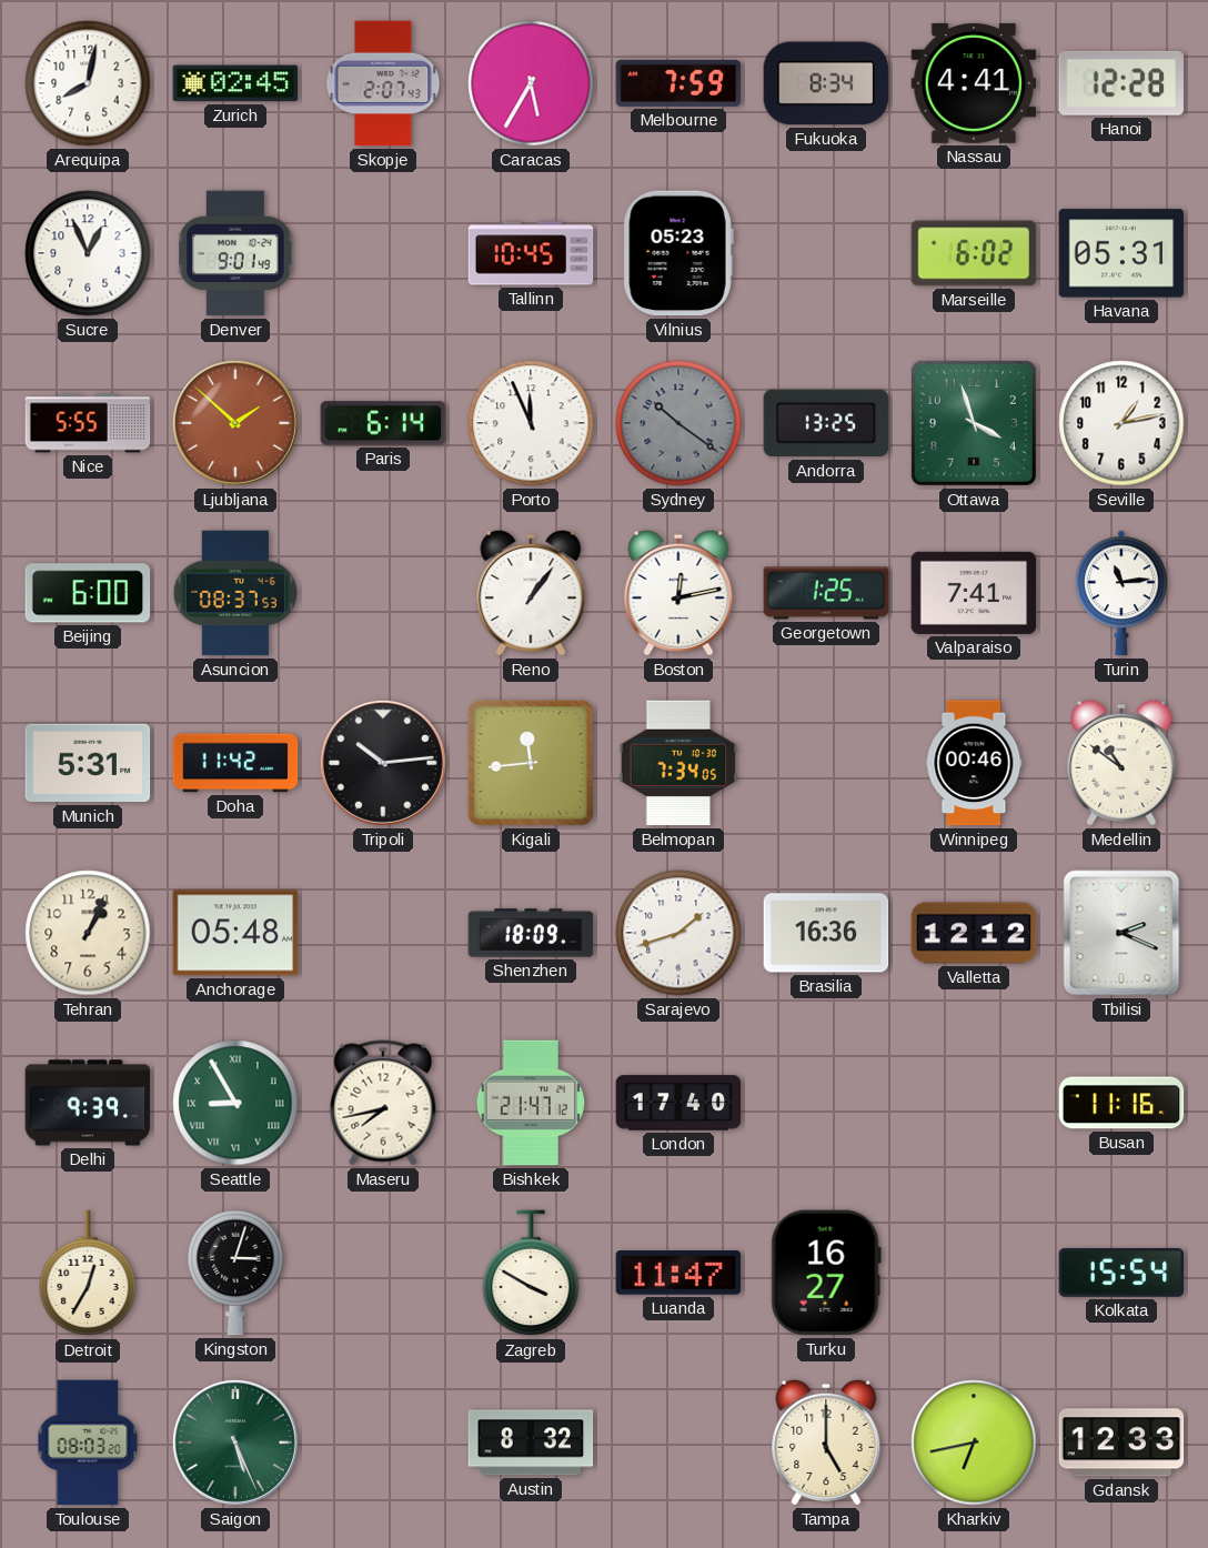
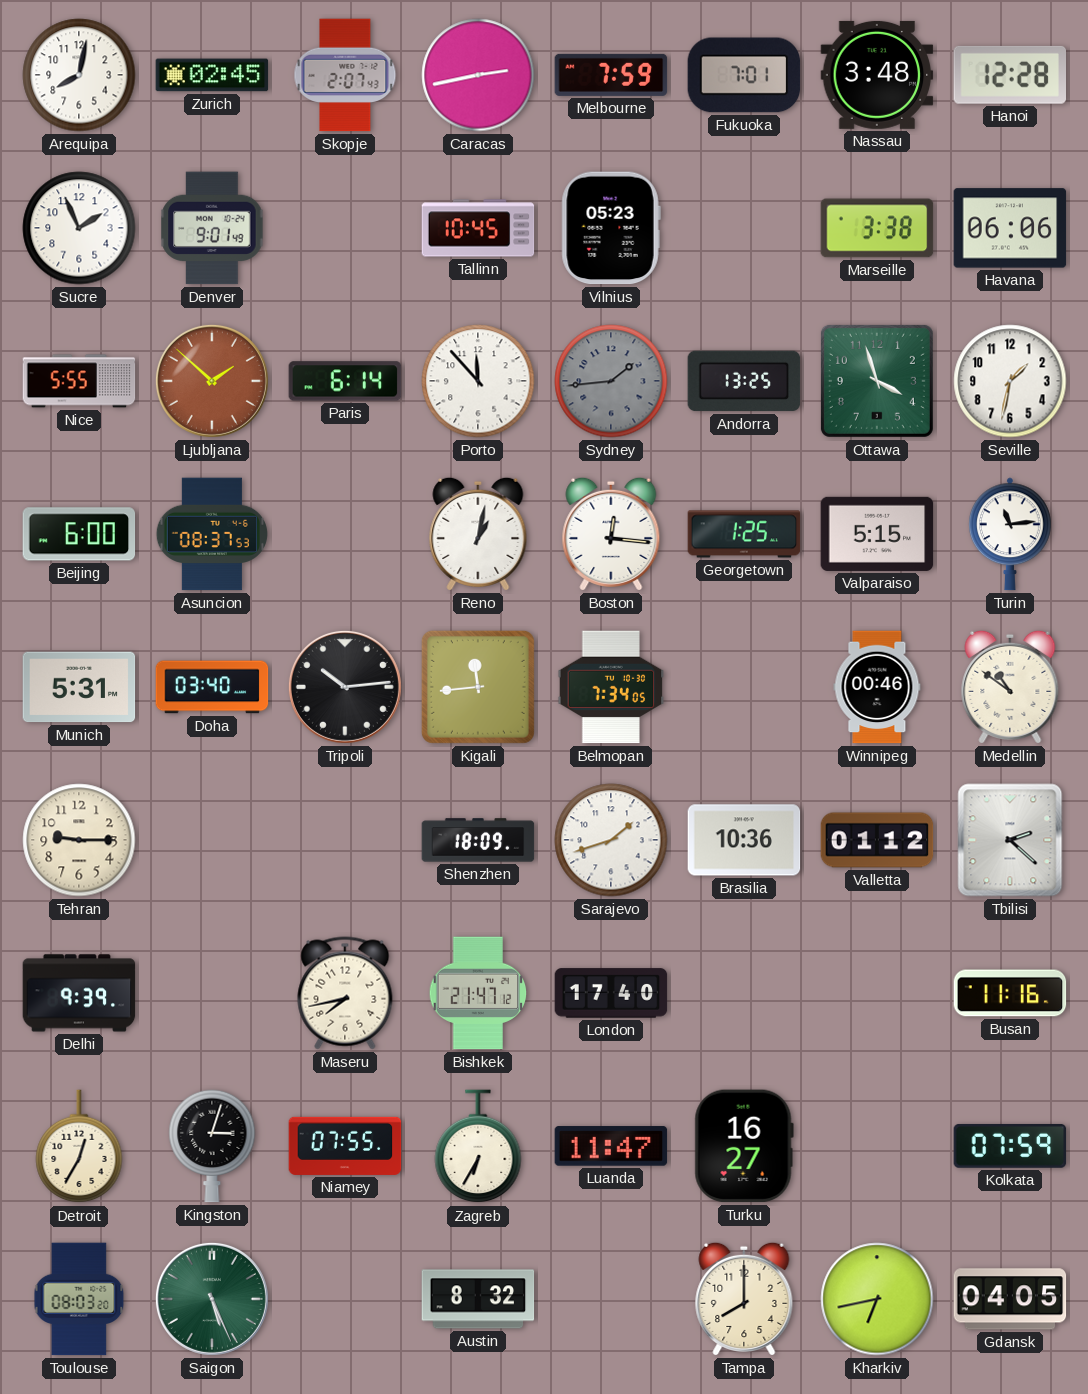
Caracas: 5:35 -> 2:43
Fukuoka: 8:34 -> 7:01
Nassau: 4:41 -> 3:48
Sucre: 12:56 -> 1:56
Marseille: 6:02 -> 3:38
Havana: 05:31 -> 06:06
Porto: 11:56 -> 11:53
Sydney: 10:21 -> 1:44
Seville: 1:13 -> 1:32
Reno: 1:06 -> 1:02
Boston: 12:13 -> 12:16
Valparaiso: 7:41 -> 5:15
Doha: 11:42 -> 03:40
Tehran: 1:04 -> 9:15
Anchorage: 05:48 -> none
Brasilia: 16:36 -> 10:36
Valletta: 12:12 -> 01:12
Tbilisi: 2:19 -> 2:22
Seattle: 8:55 -> none
Niamey: none -> 07:55
Zagreb: 3:50 -> 6:35
Kolkata: 15:54 -> 07:59
Tampa: 5:00 -> 8:00
Gdansk: 12:33 -> 04:05
